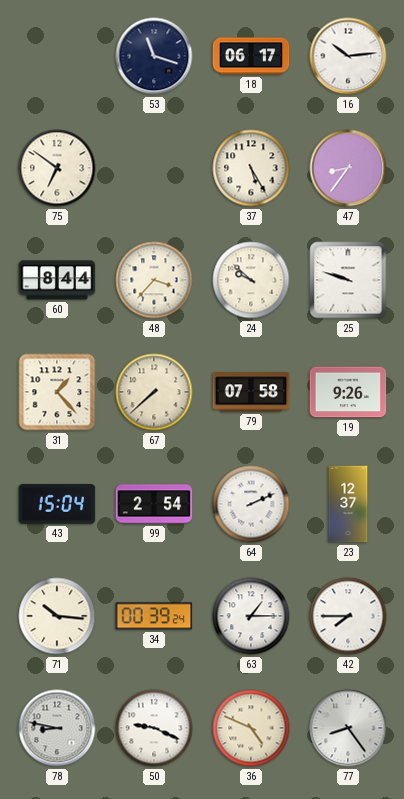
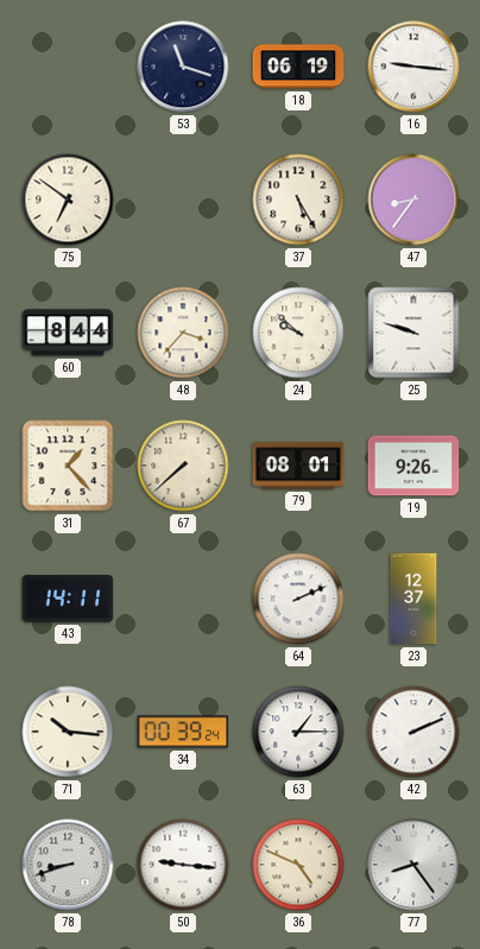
18: 06:17 -> 06:19
16: 10:14 -> 9:16
79: 07:58 -> 08:01
43: 15:04 -> 14:11
99: 2:54 -> none
42: 7:45 -> 2:11
78: 8:47 -> 8:42
50: 9:19 -> 9:16
